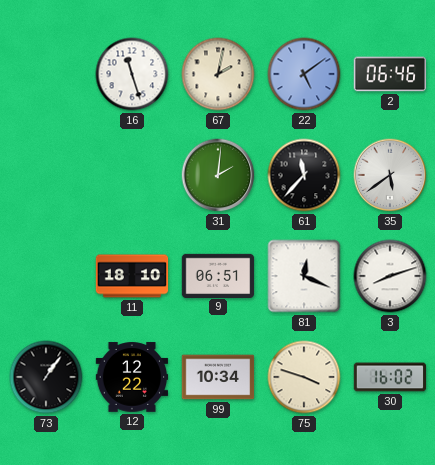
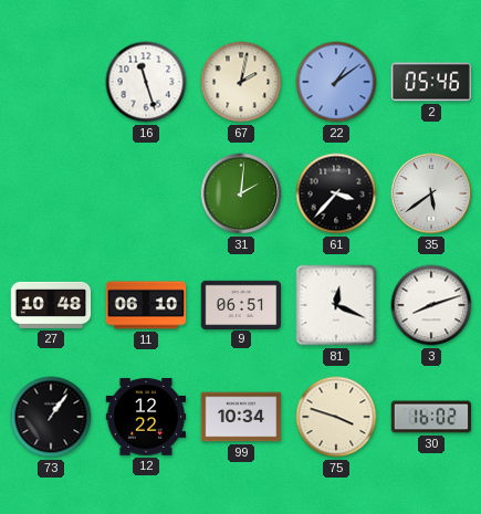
22: 5:09 -> 1:09
2: 06:46 -> 05:46
61: 11:37 -> 3:37
27: none -> 10:48
11: 18:10 -> 06:10
